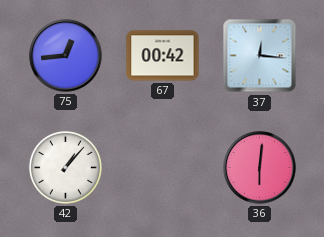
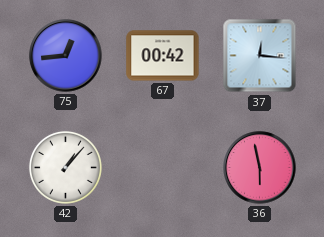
36: 6:01 -> 5:58
